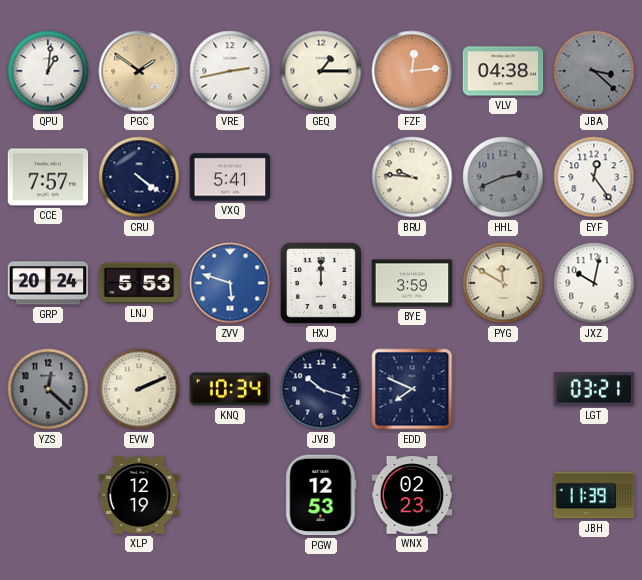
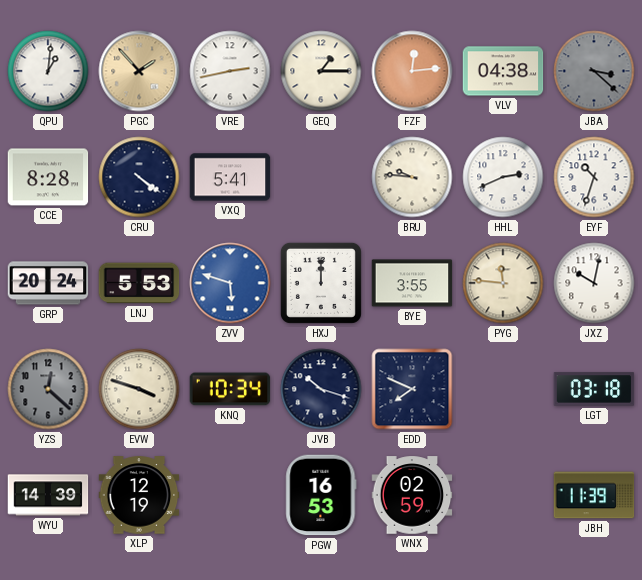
PGC: 1:51 -> 1:53
CCE: 7:57 -> 8:28
HHL dial: grey -> white
EYF: 12:24 -> 10:33
BYE: 3:59 -> 3:55
PYG: 11:50 -> 11:46
EVW: 2:11 -> 3:48
LGT: 03:21 -> 03:18
WYU: none -> 14:39
PGW: 12:53 -> 16:53
WNX: 02:23 -> 02:59
